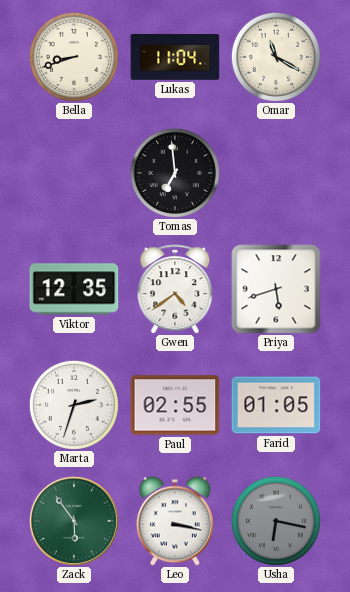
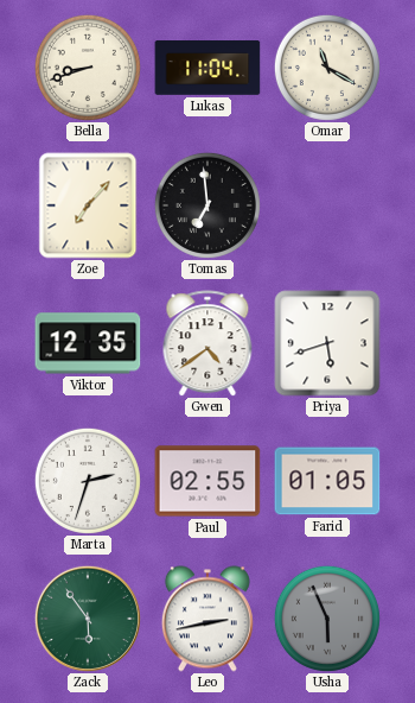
Zoe: none -> 7:07
Leo: 3:17 -> 2:43
Usha: 6:17 -> 5:56
